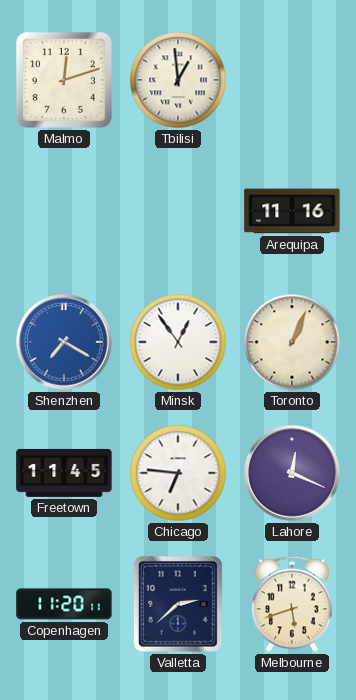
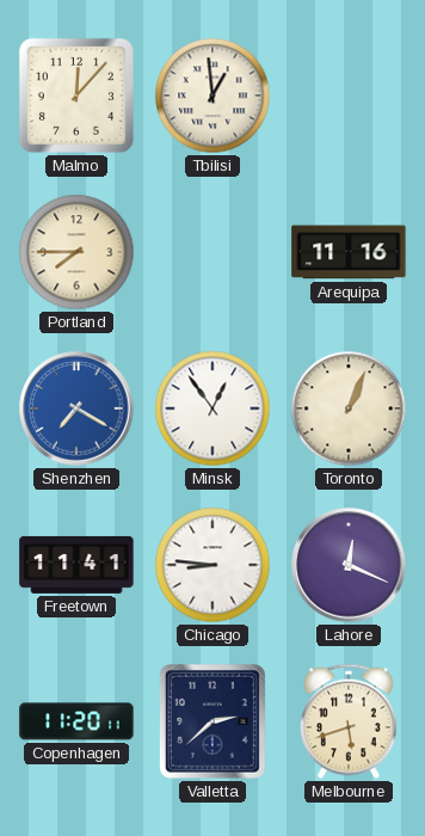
Malmo: 12:12 -> 12:07
Portland: none -> 7:45
Freetown: 11:45 -> 11:41
Chicago: 6:46 -> 8:46
